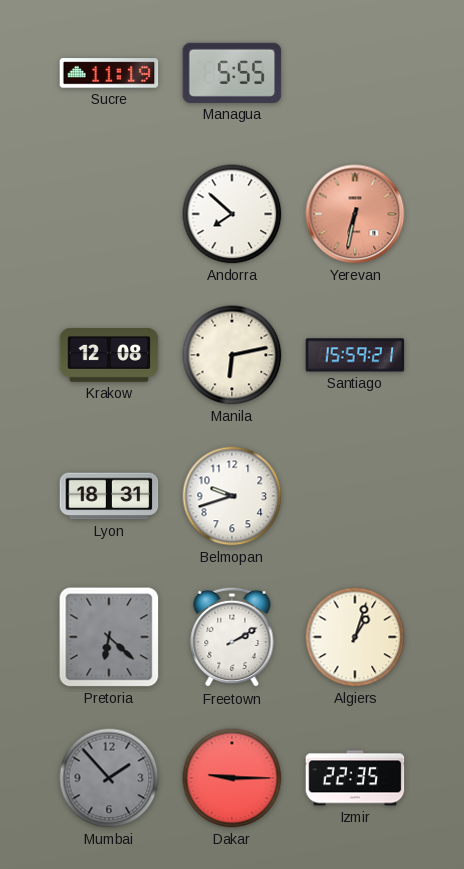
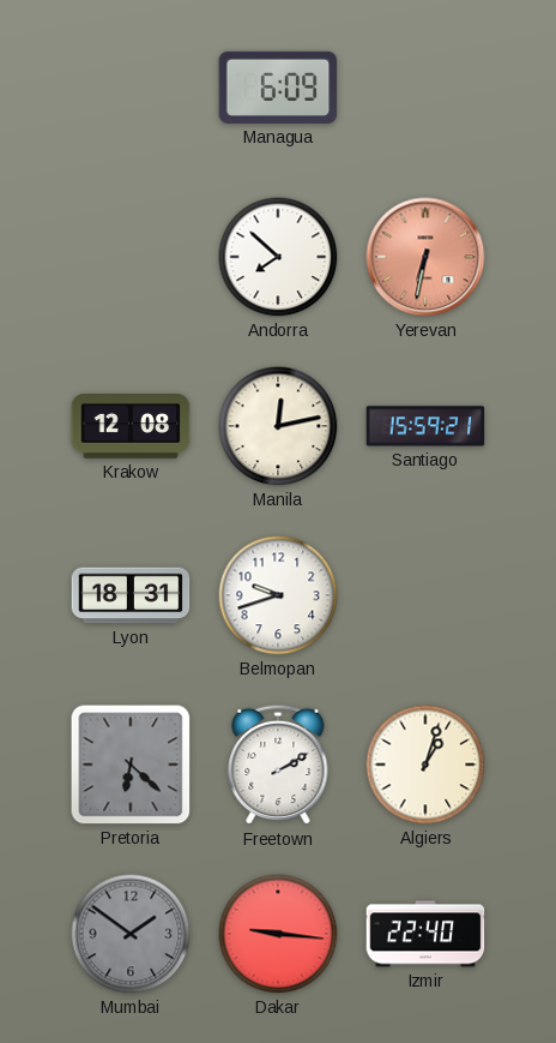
Sucre: 11:19 -> none
Managua: 5:55 -> 6:09
Manila: 6:13 -> 12:13
Mumbai: 1:53 -> 1:51
Dakar: 9:15 -> 9:16
Izmir: 22:35 -> 22:40
